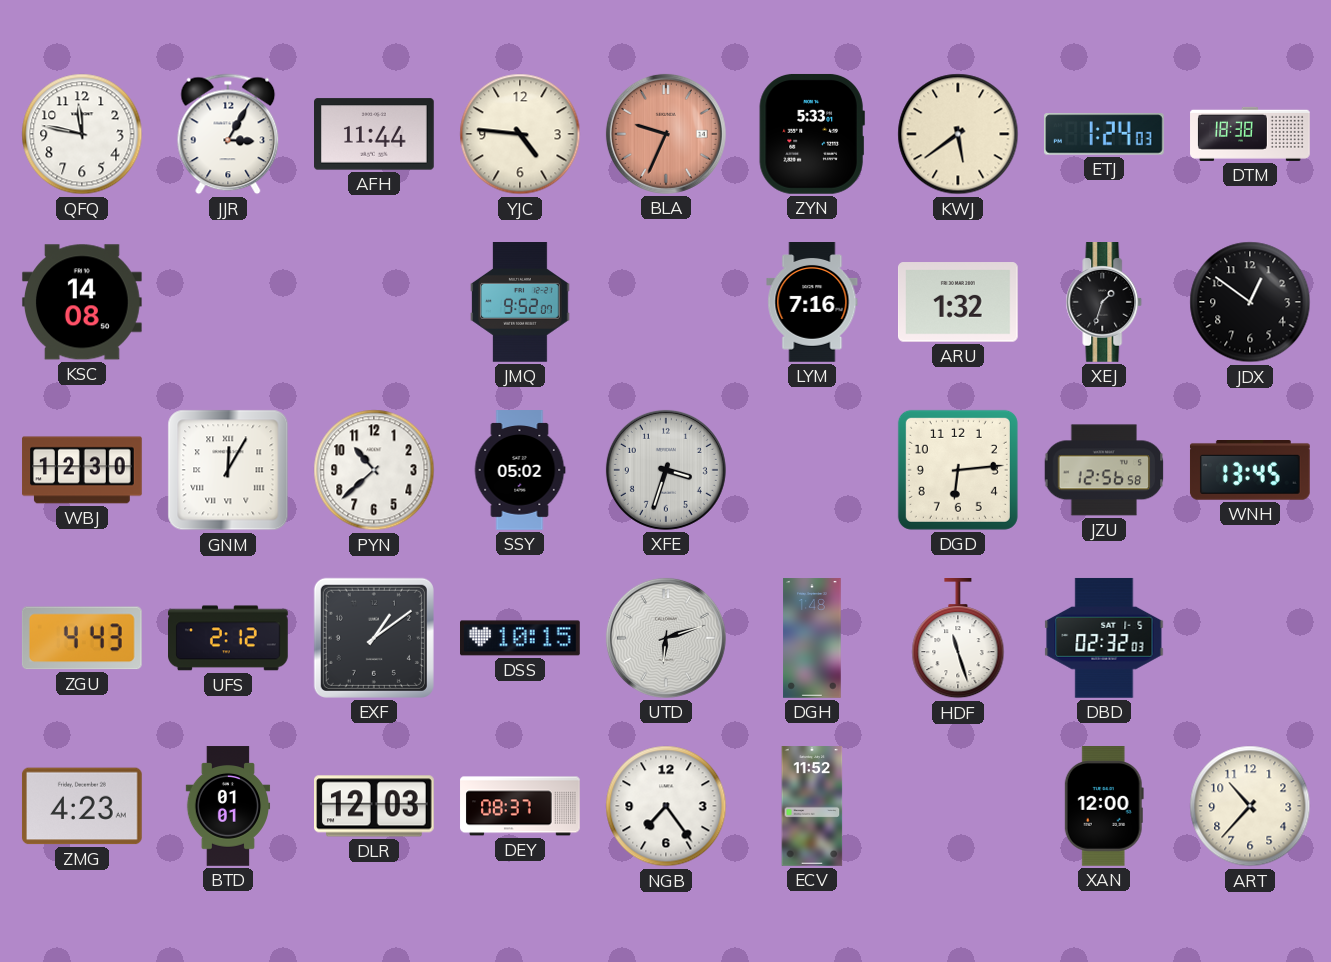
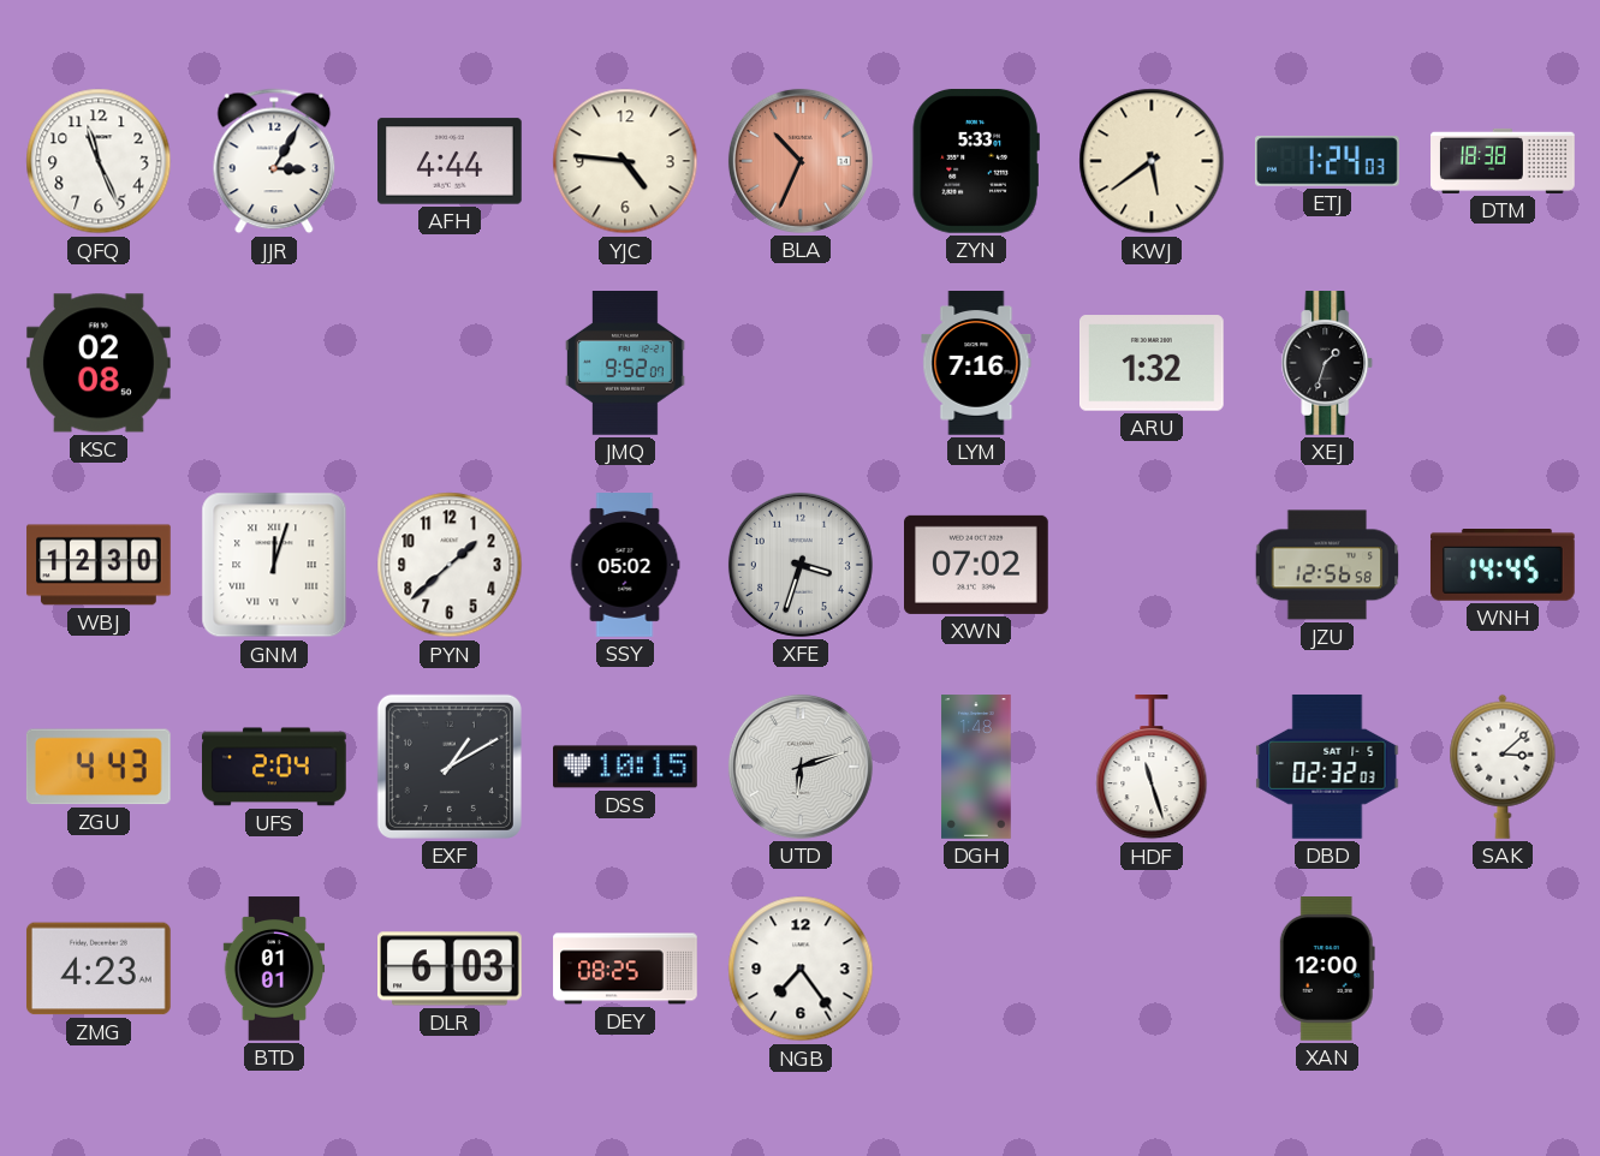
QFQ: 11:47 -> 11:26
AFH: 11:44 -> 4:44
BLA: 9:34 -> 10:34
KSC: 14:08 -> 02:08
JDX: 12:51 -> none
GNM: 12:05 -> 12:03
PYN: 10:38 -> 1:38
XWN: none -> 07:02
DGD: 6:14 -> none
WNH: 13:45 -> 14:45
UFS: 2:12 -> 2:04
EXF: 1:09 -> 1:10
SAK: none -> 3:08
DLR: 12:03 -> 6:03
DEY: 08:37 -> 08:25
ECV: 11:52 -> none
ART: 10:37 -> none
